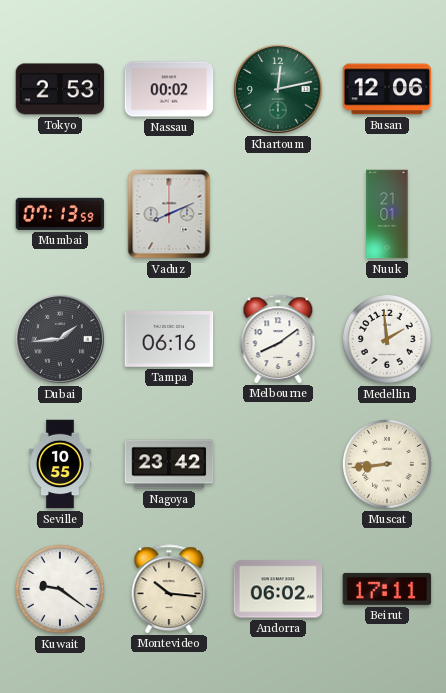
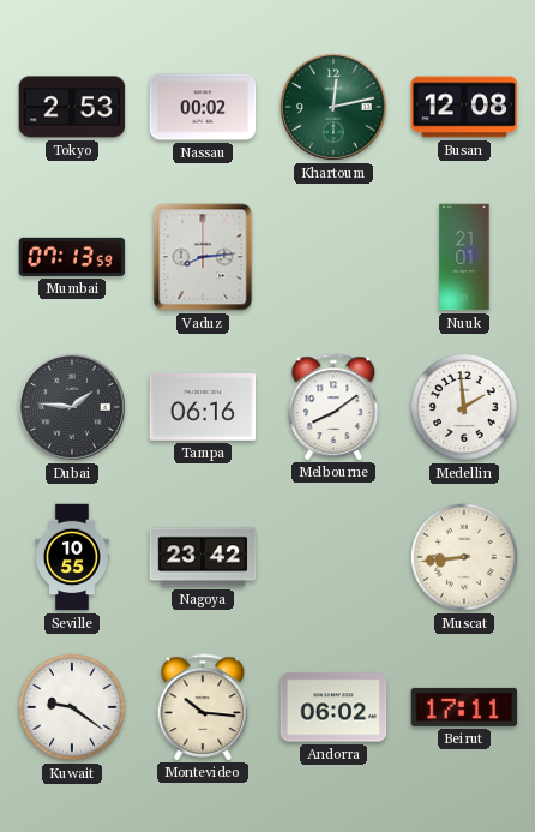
Busan: 12:06 -> 12:08
Vaduz: 8:11 -> 8:14
Dubai: 1:44 -> 1:46
